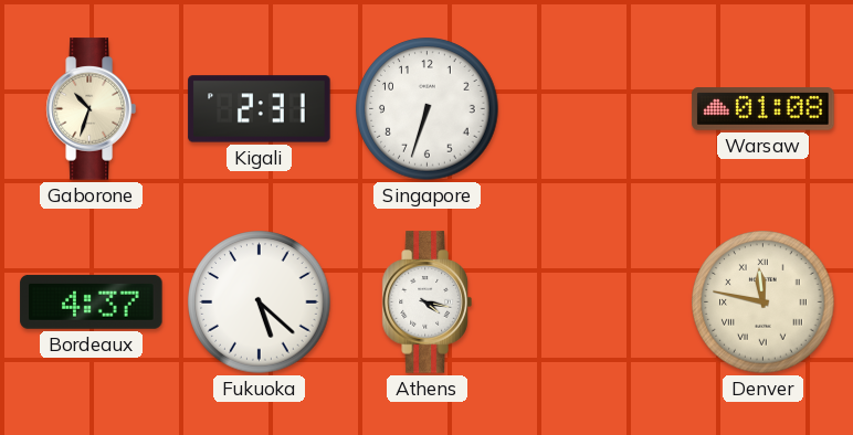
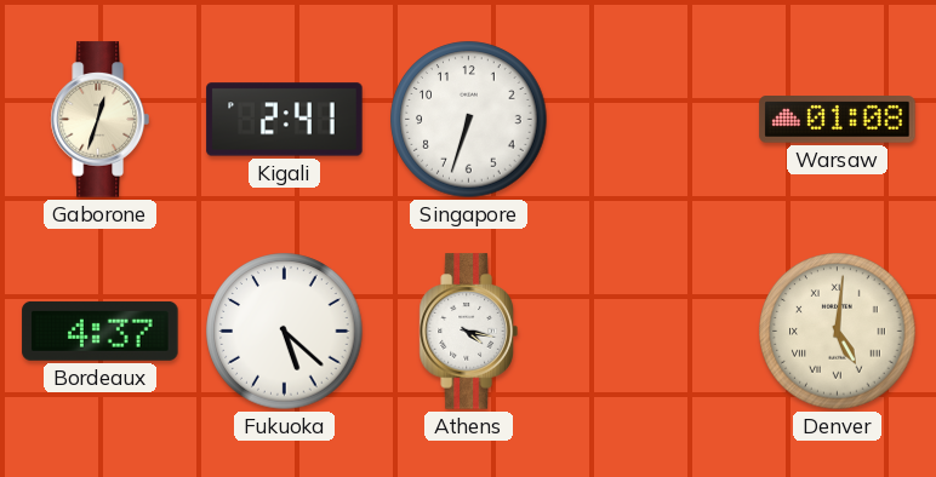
Gaborone: 10:33 -> 12:33
Kigali: 2:31 -> 2:41
Denver: 11:47 -> 5:01
